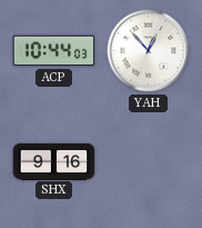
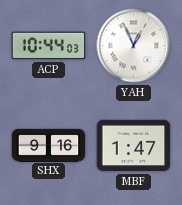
YAH: 12:53 -> 12:56
MBF: none -> 1:47
